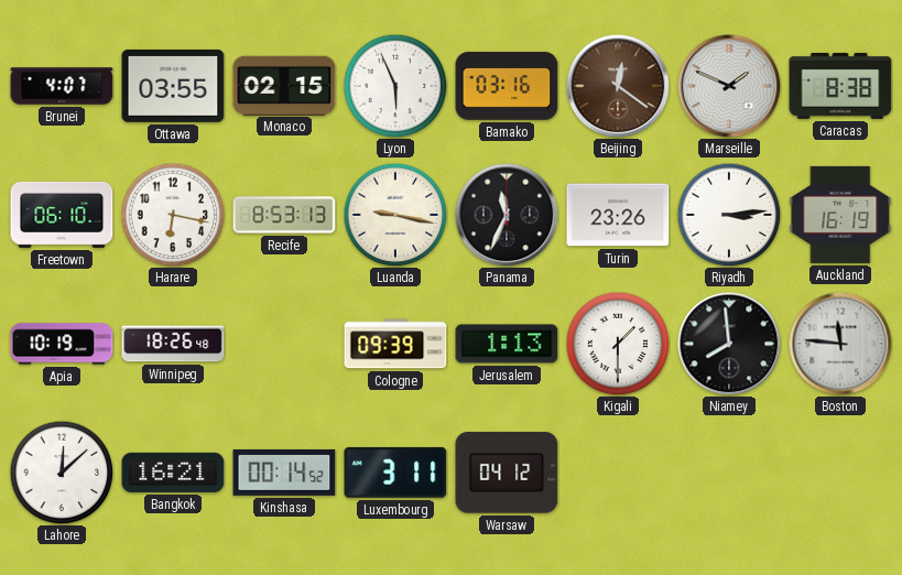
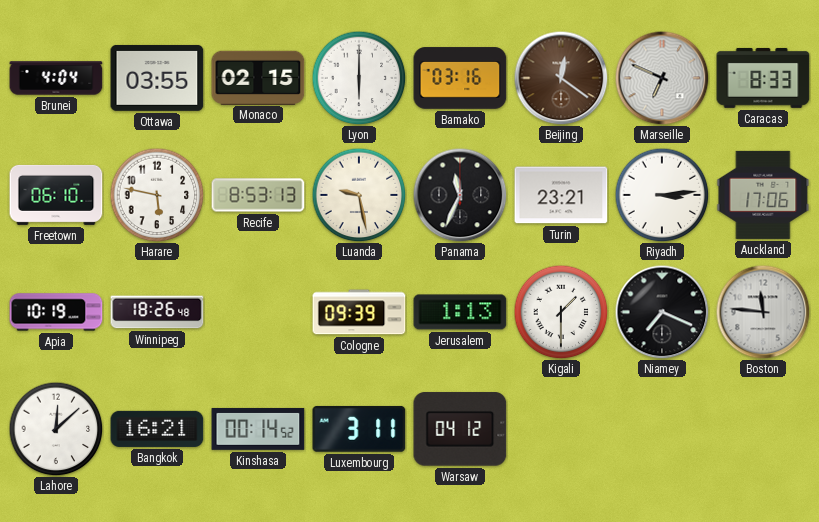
Brunei: 4:07 -> 4:04
Lyon: 5:56 -> 6:00
Marseille: 1:49 -> 6:49
Caracas: 8:38 -> 8:33
Harare: 6:17 -> 5:47
Luanda: 9:17 -> 9:28
Turin: 23:26 -> 23:21
Auckland: 16:19 -> 17:06
Niamey: 7:59 -> 7:19
